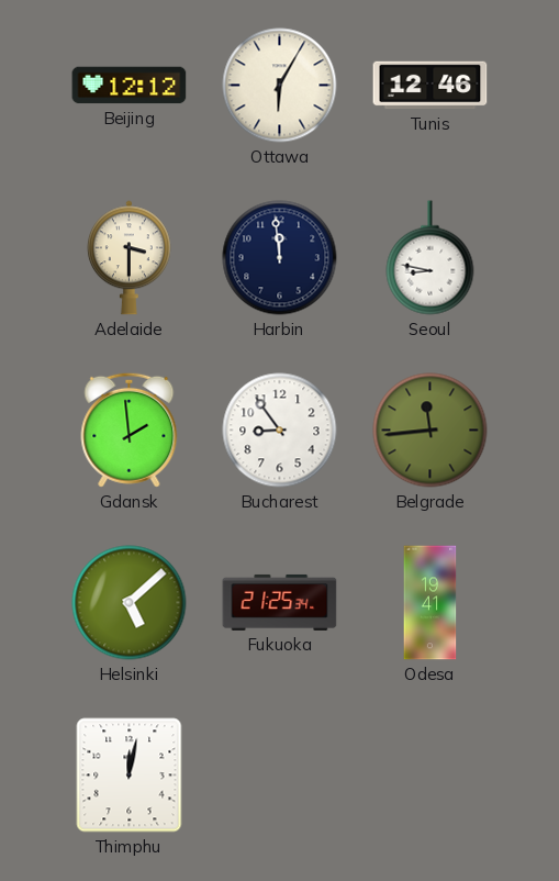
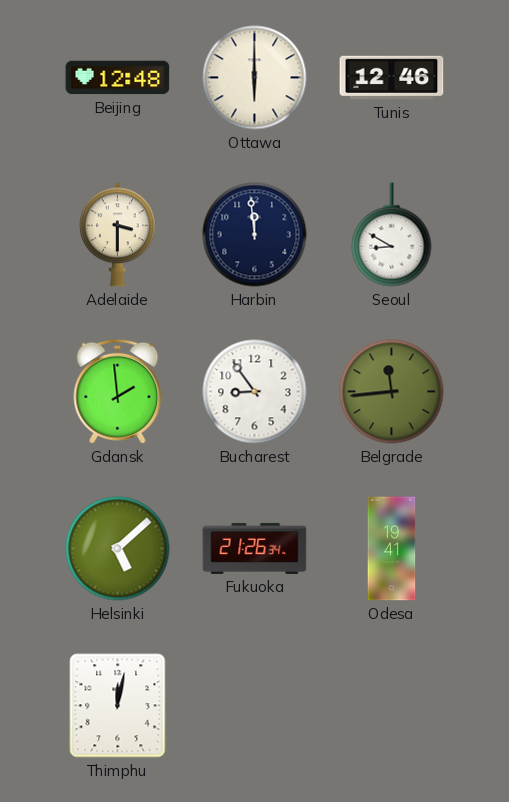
Beijing: 12:12 -> 12:48
Ottawa: 6:05 -> 6:00
Seoul: 8:47 -> 8:50
Fukuoka: 21:25 -> 21:26
